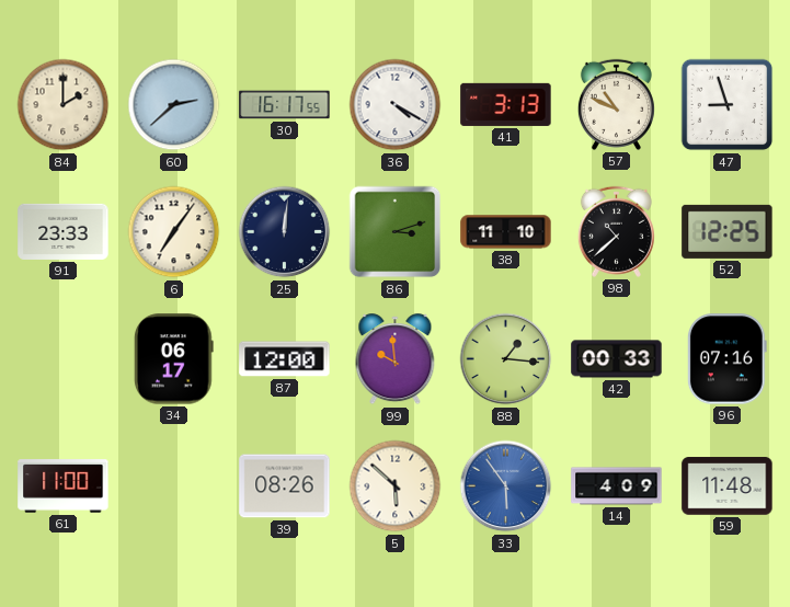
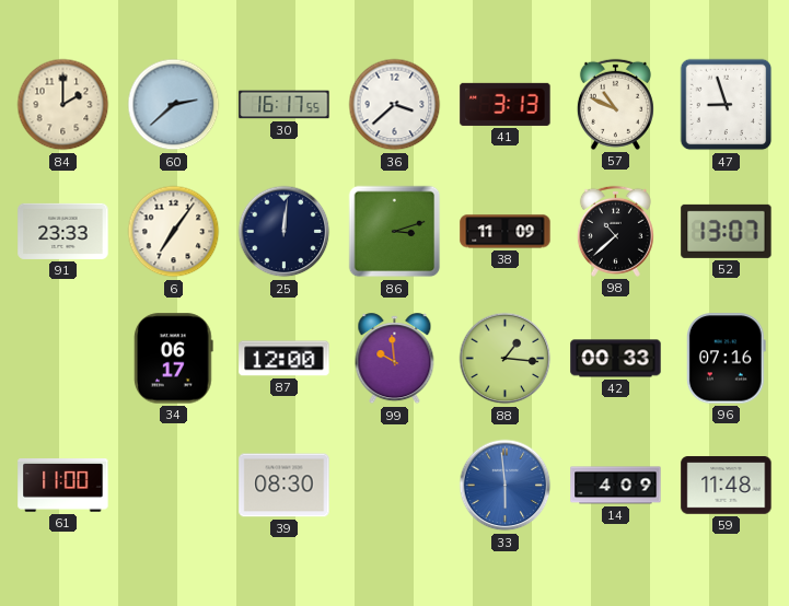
36: 4:20 -> 3:38
38: 11:10 -> 11:09
52: 12:25 -> 13:07
39: 08:26 -> 08:30
5: 5:52 -> none
33: 5:54 -> 5:59
